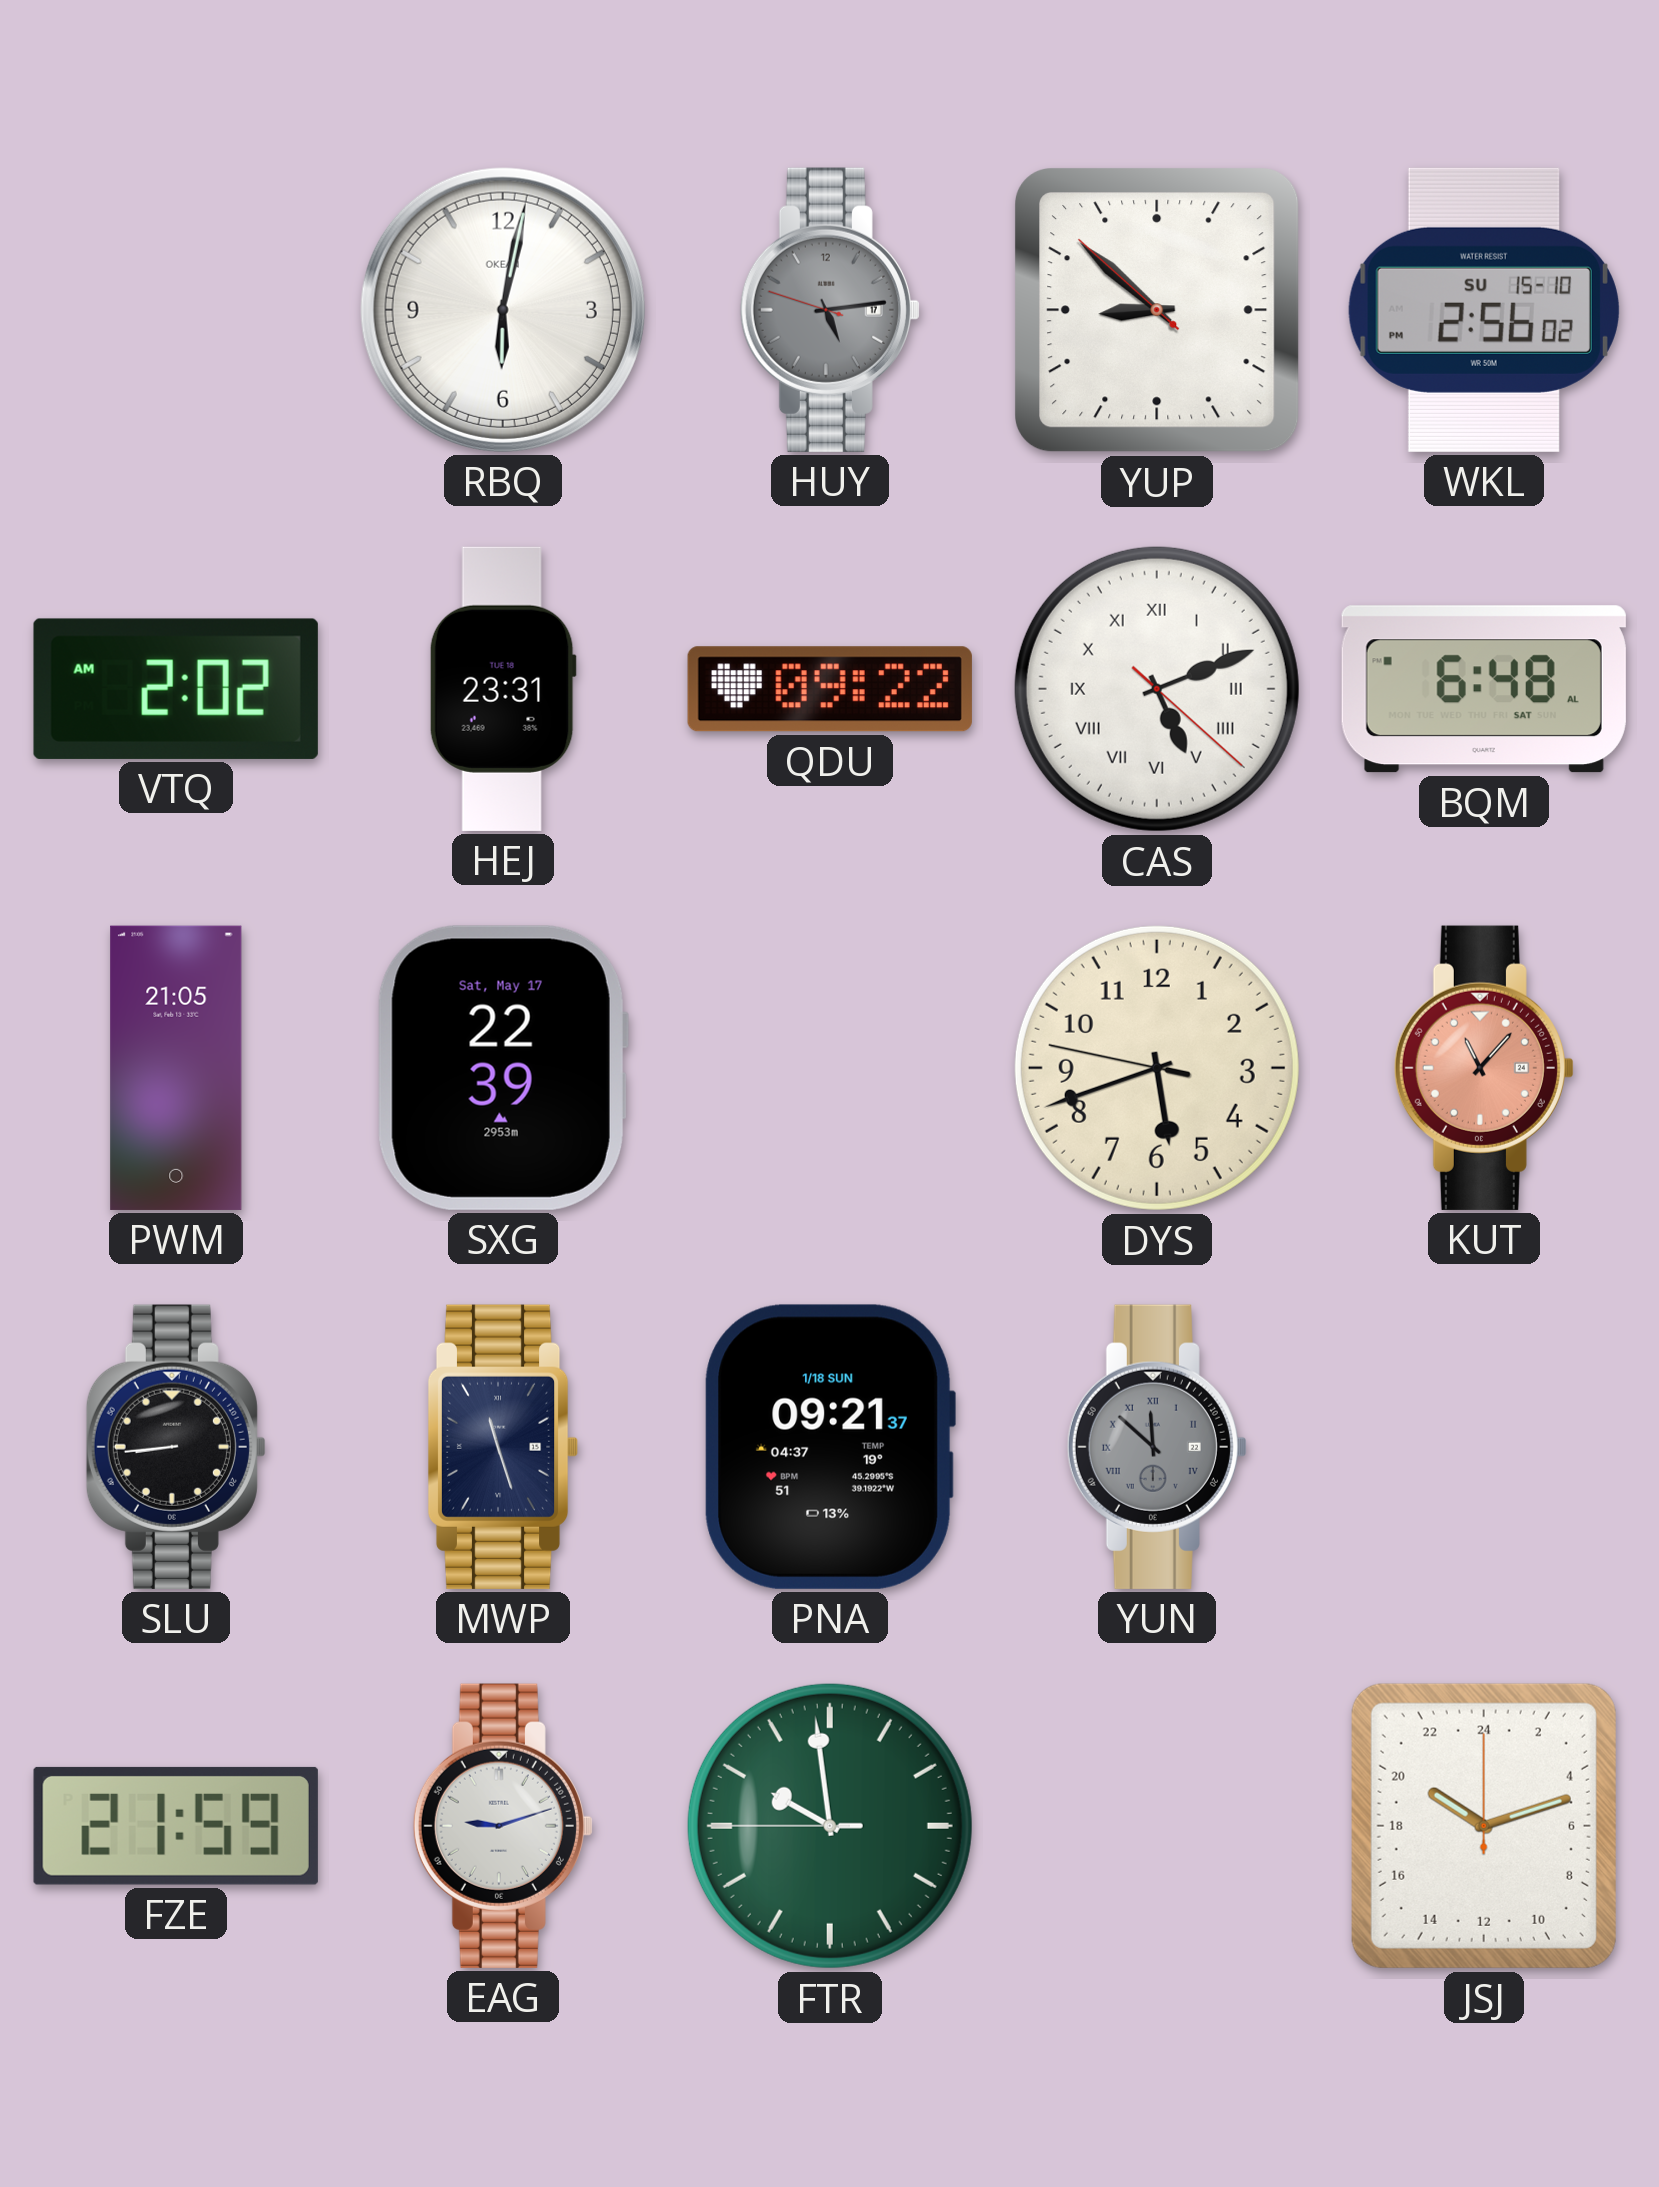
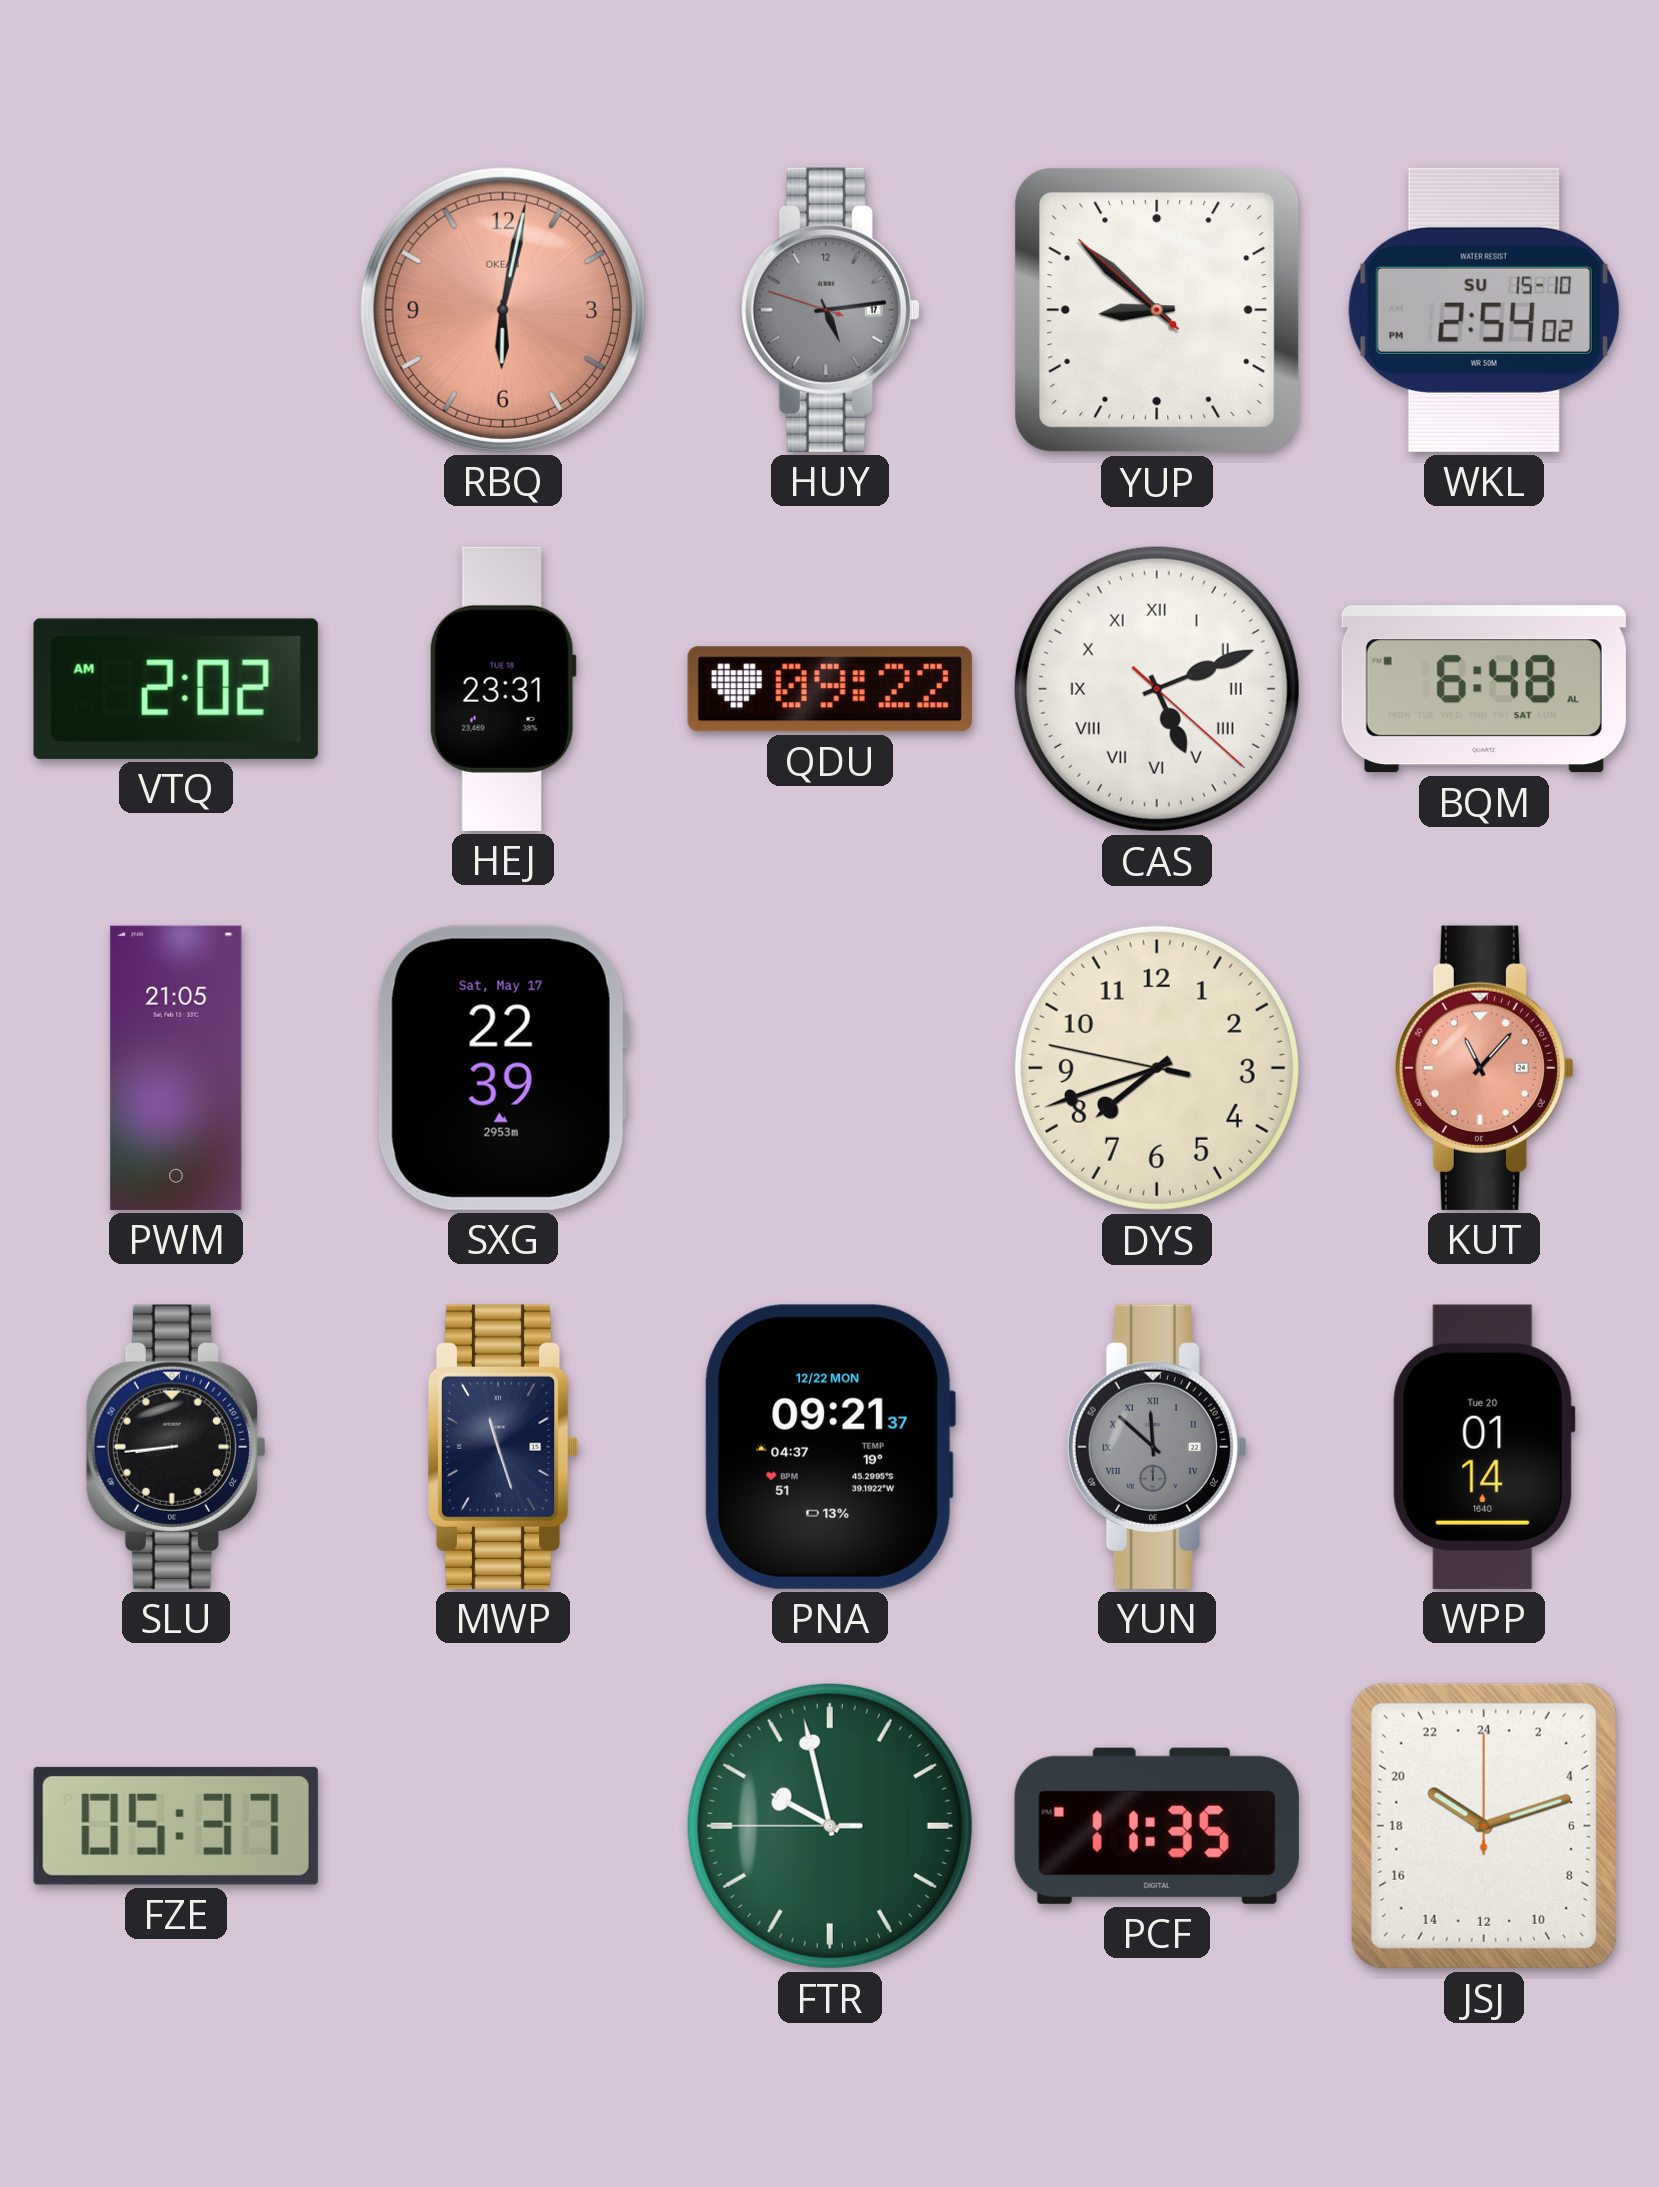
RBQ dial: white -> salmon
WKL: 2:56 -> 2:54
DYS: 5:41 -> 7:41
PNA date: 1/18 SUN -> 12/22 MON
WPP: none -> 01:14
FZE: 21:59 -> 05:37
EAG: 9:12 -> none
FTR: 9:58 -> 9:57
PCF: none -> 11:35
